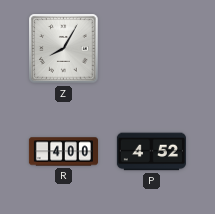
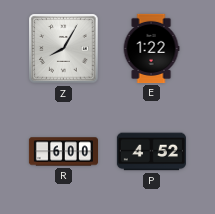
E: none -> 1:22
R: 4:00 -> 6:00
